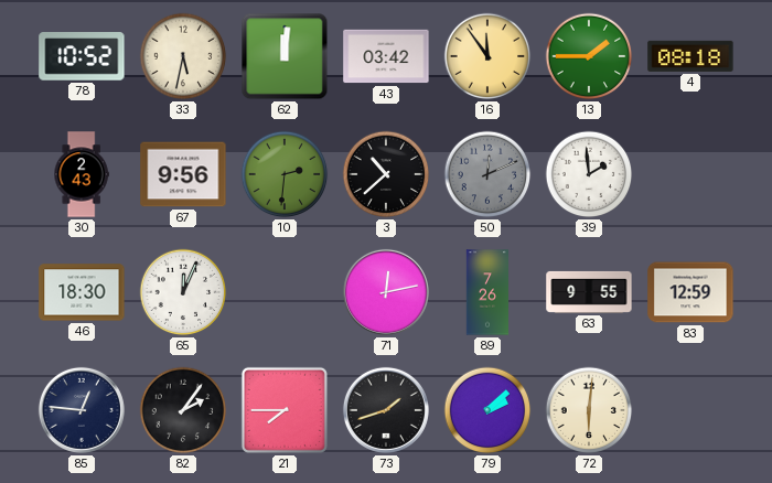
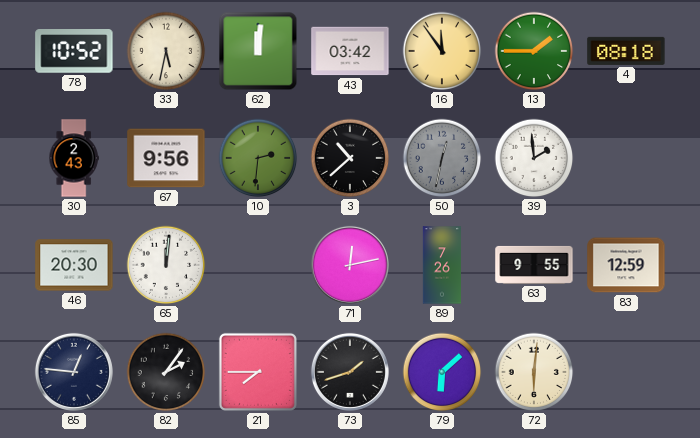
50: 12:11 -> 12:32
46: 18:30 -> 20:30
65: 12:04 -> 12:01
79: 2:08 -> 6:08
